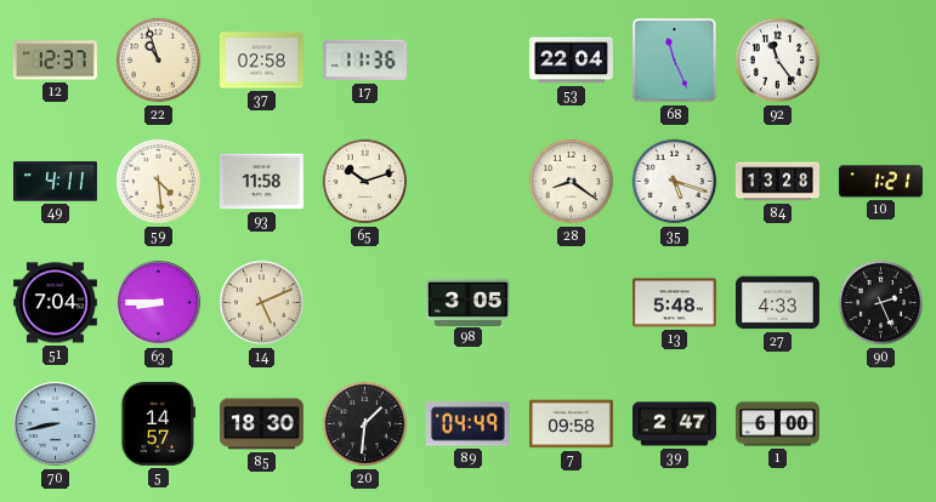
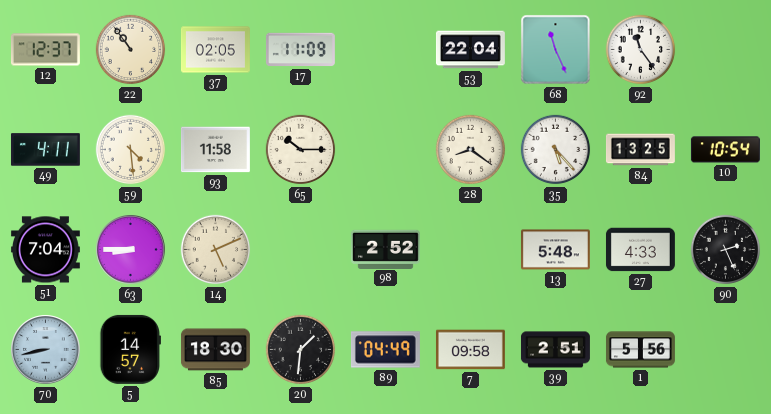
22: 10:57 -> 10:54
37: 02:58 -> 02:05
17: 11:36 -> 11:09
65: 10:12 -> 10:15
35: 5:18 -> 5:23
84: 13:28 -> 13:25
10: 1:21 -> 10:54
98: 3:05 -> 2:52
39: 2:47 -> 2:51
1: 6:00 -> 5:56
